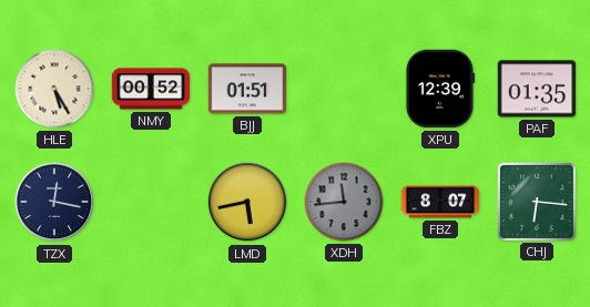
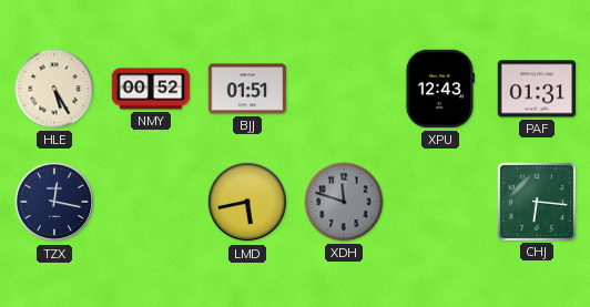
XPU: 12:39 -> 12:43
PAF: 01:35 -> 01:31
XDH: 11:44 -> 11:48
FBZ: 8:07 -> none
